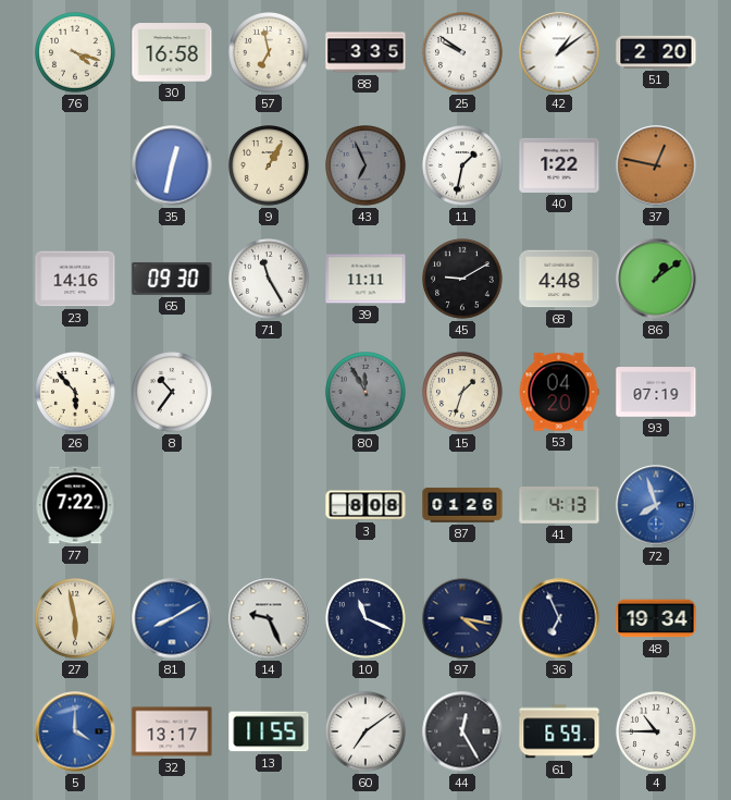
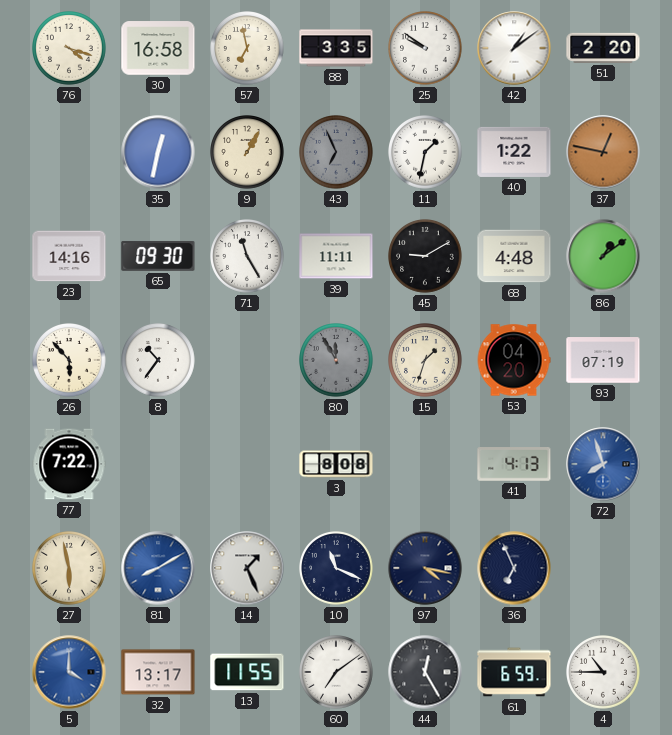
87: 01:26 -> none
14: 9:26 -> 1:26
48: 19:34 -> none
